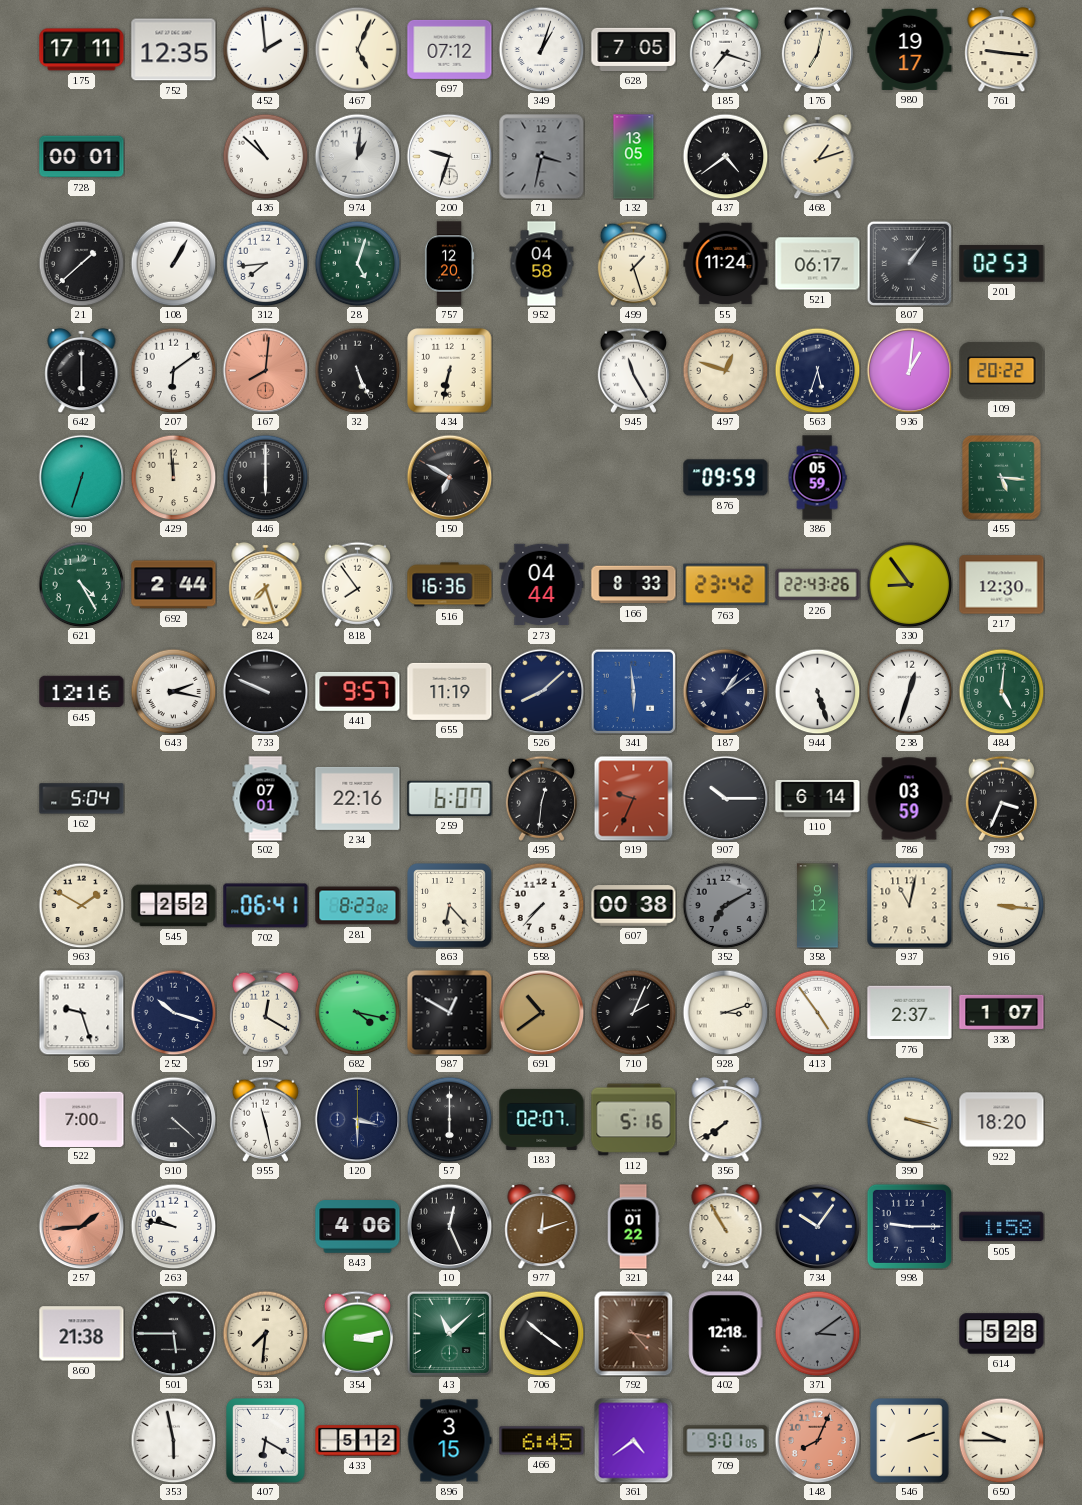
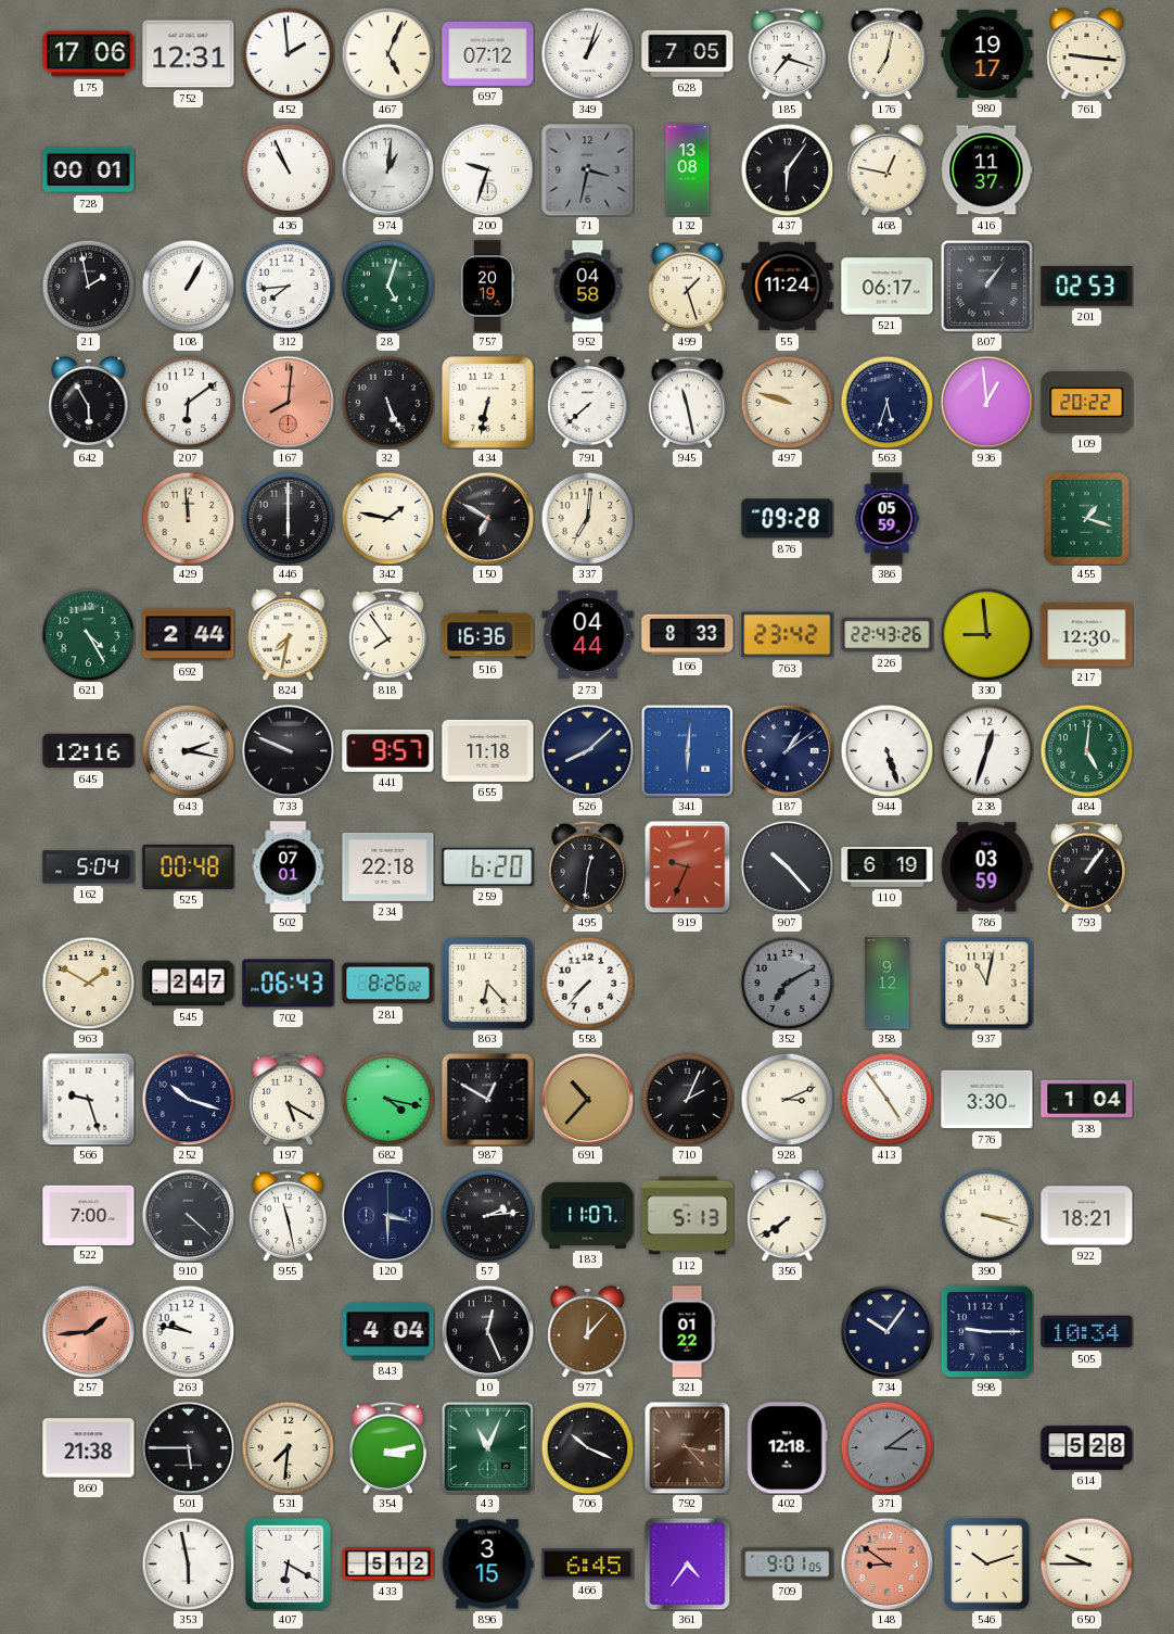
175: 17:11 -> 17:06
752: 12:35 -> 12:31
436: 10:52 -> 10:56
132: 13:05 -> 13:08
437: 4:39 -> 6:06
468: 1:12 -> 12:47
416: none -> 11:37
21: 1:38 -> 1:58
757: 12:20 -> 20:19
642: 6:00 -> 5:55
791: none -> 7:38
945: 11:25 -> 11:28
497: 12:48 -> 9:48
936: 1:01 -> 12:59
90: 6:33 -> none
342: none -> 1:47
337: none -> 7:01
876: 09:59 -> 09:28
455: 5:16 -> 1:18
824: 7:27 -> 7:32
330: 8:54 -> 8:59
655: 11:19 -> 11:18
341: 5:59 -> 6:01
525: none -> 00:48
234: 22:16 -> 22:18
259: 6:07 -> 6:20
907: 10:15 -> 10:23
110: 6:14 -> 6:19
793: 3:34 -> 1:06
545: 2:52 -> 2:47
702: 06:41 -> 06:43
281: 8:23 -> 8:26
607: 00:38 -> none
916: 3:16 -> none
197: 12:20 -> 5:20
691: 10:39 -> 10:37
928: 3:12 -> 3:11
776: 2:37 -> 3:30
338: 1:07 -> 1:04
57: 6:00 -> 2:14
183: 02:07 -> 11:07
112: 5:16 -> 5:13
922: 18:20 -> 18:21
843: 4:06 -> 4:04
977: 12:12 -> 12:07
244: 10:55 -> none
505: 1:58 -> 10:34
43: 11:08 -> 11:04
706: 10:21 -> 10:19
361: 4:39 -> 4:36
148: 8:04 -> 8:51
546: 2:12 -> 10:12
